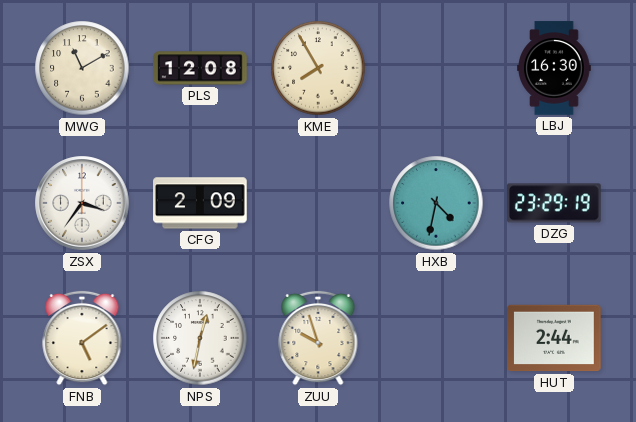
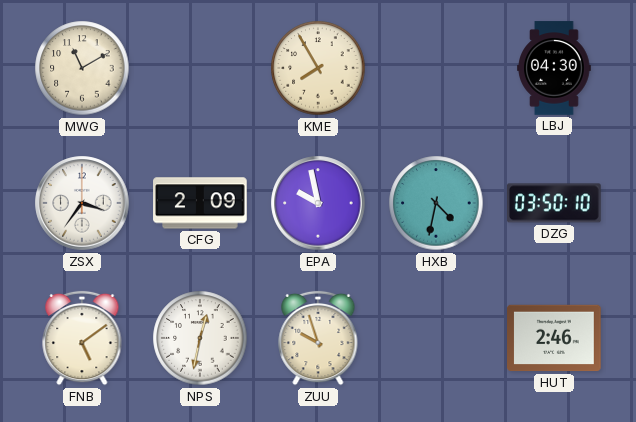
PLS: 12:08 -> none
LBJ: 16:30 -> 04:30
EPA: none -> 9:58
DZG: 23:29 -> 03:50
HUT: 2:44 -> 2:46
